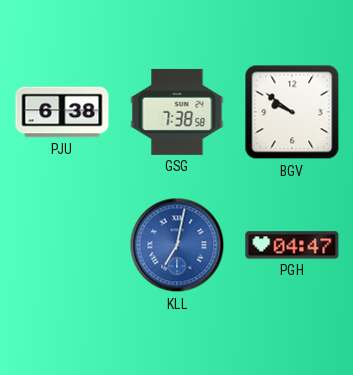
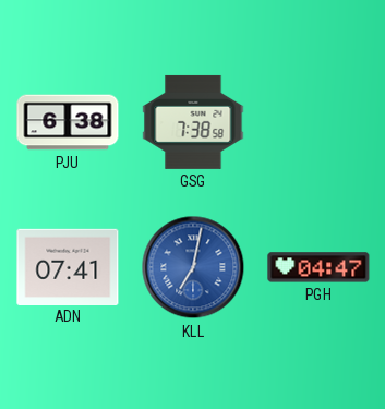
BGV: 9:51 -> none
ADN: none -> 07:41
